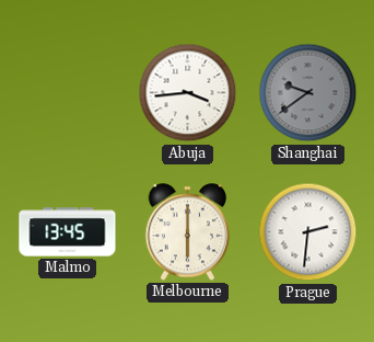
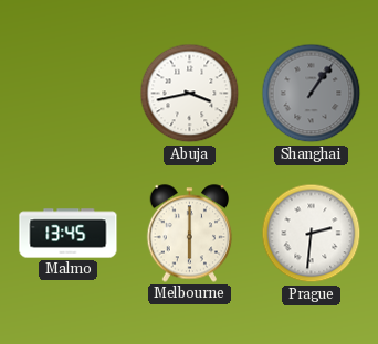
Abuja: 3:44 -> 3:43
Shanghai: 9:39 -> 1:06
